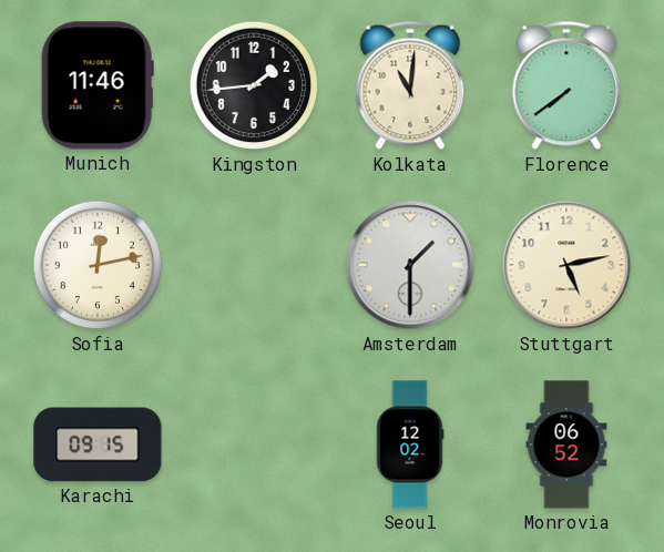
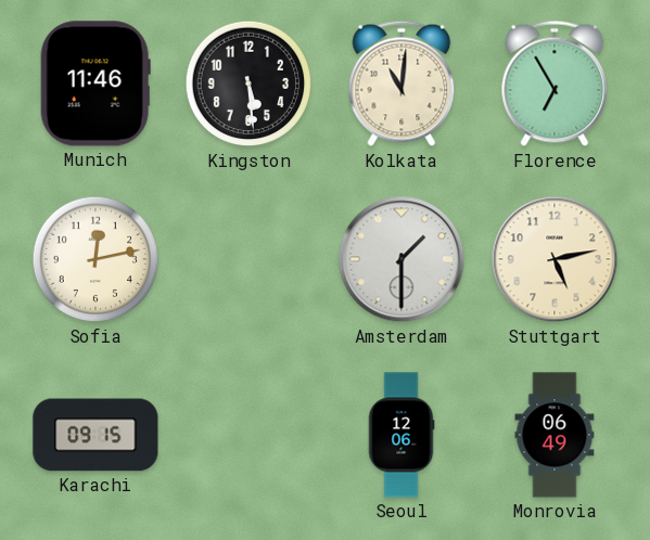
Kingston: 1:44 -> 5:29
Florence: 7:39 -> 6:55
Seoul: 12:02 -> 12:06
Monrovia: 06:52 -> 06:49
